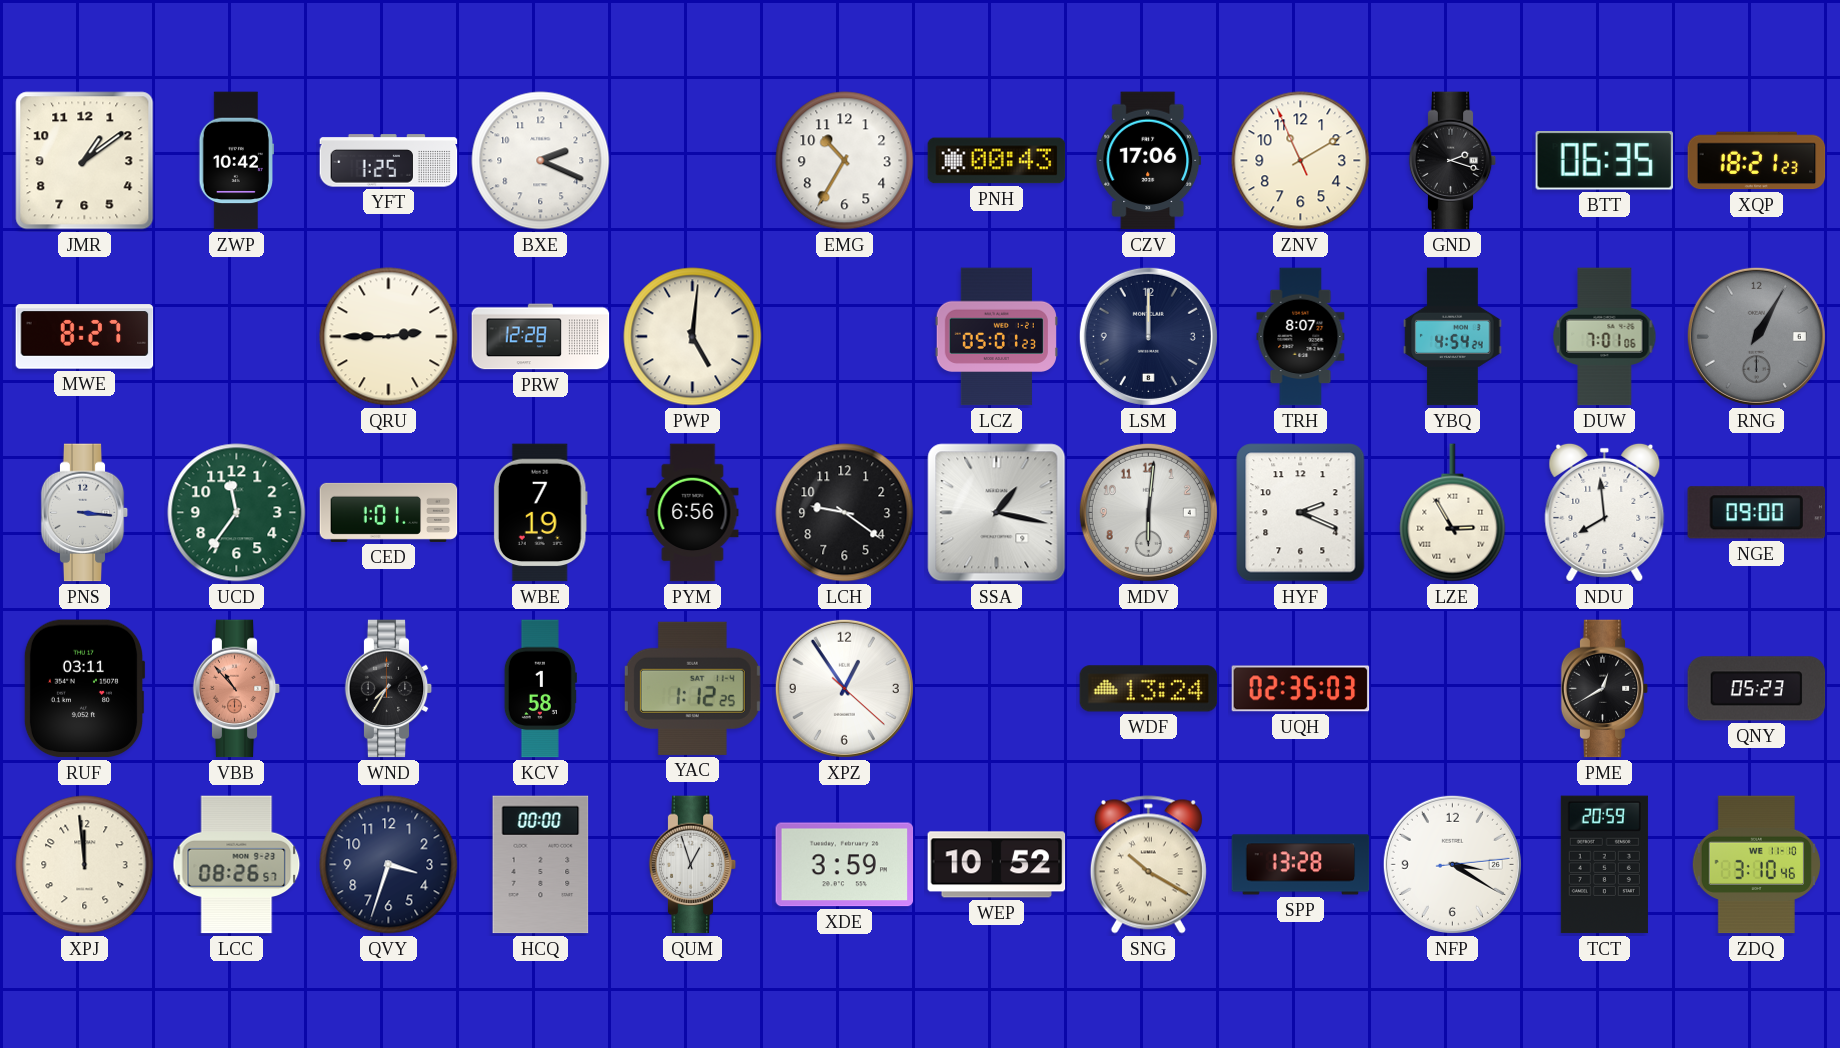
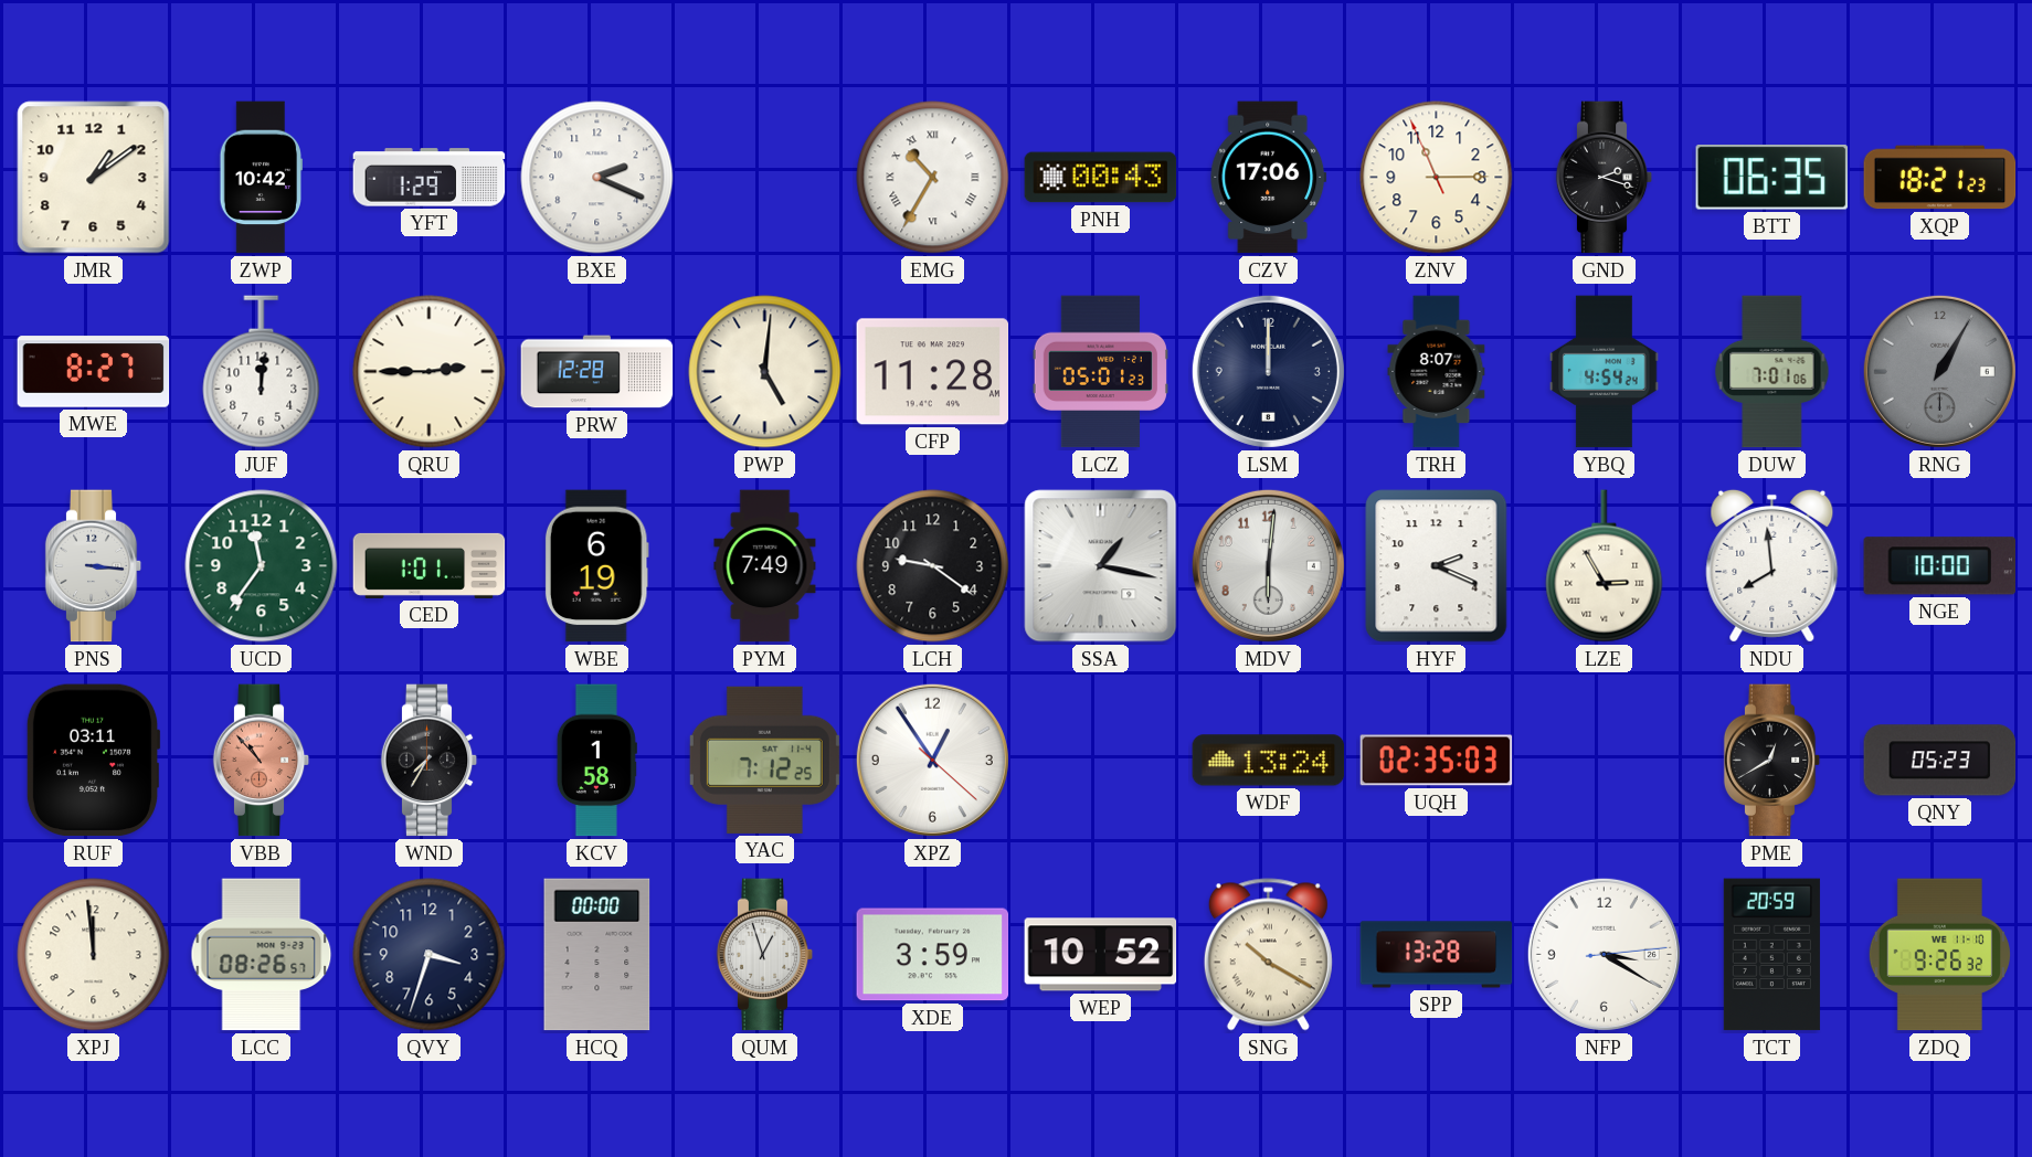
YFT: 1:25 -> 1:29
EMG numerals: Arabic -> Roman
ZNV: 11:09 -> 11:14
JUF: none -> 12:01
CFP: none -> 11:28
WBE: 7:19 -> 6:19
PYM: 6:56 -> 7:49
NGE: 09:00 -> 10:00
YAC: 1:12 -> 7:12
ZDQ: 3:10 -> 9:26
